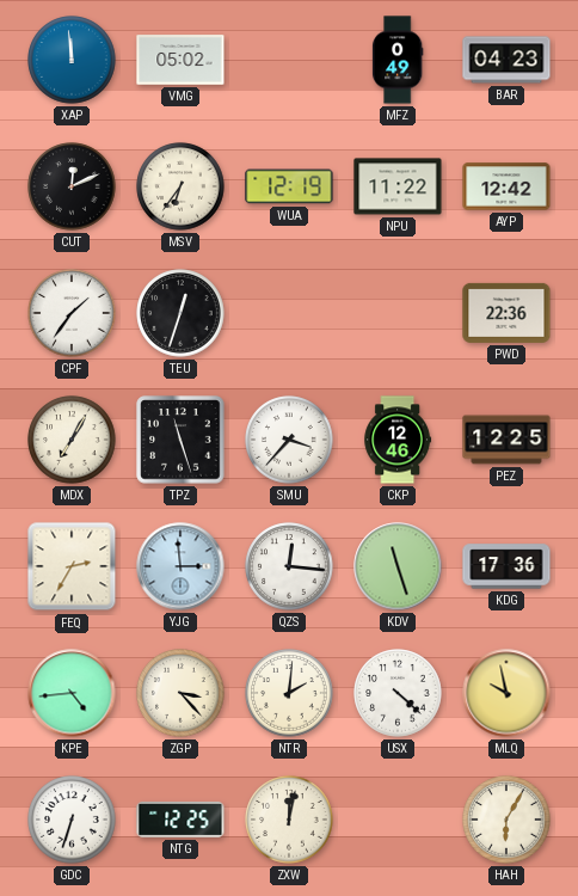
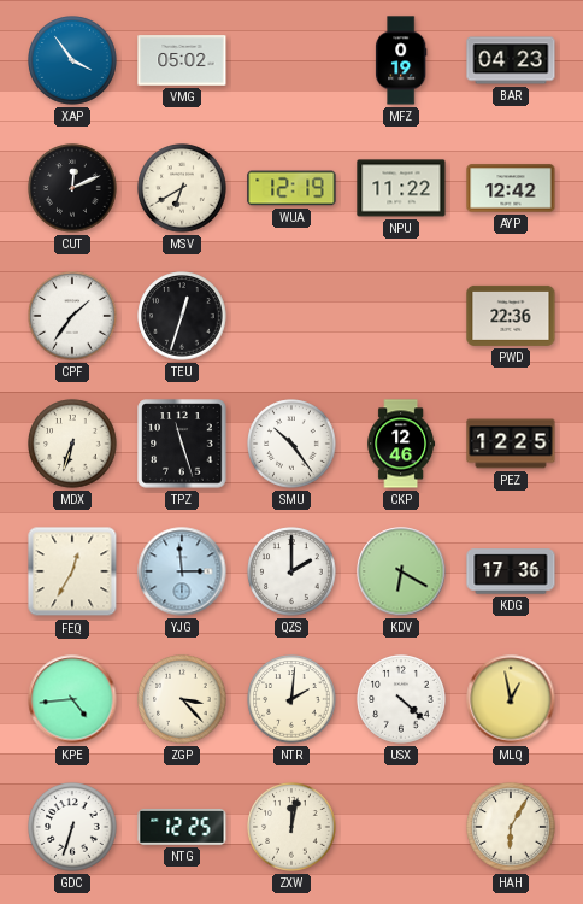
XAP: 11:59 -> 3:54
MFZ: 0:49 -> 0:19
MSV: 6:36 -> 6:40
MDX: 7:05 -> 6:33
SMU: 3:37 -> 10:24
FEQ: 2:35 -> 12:35
QZS: 12:16 -> 2:00
KDV: 11:27 -> 6:20
MLQ: 9:58 -> 12:58
